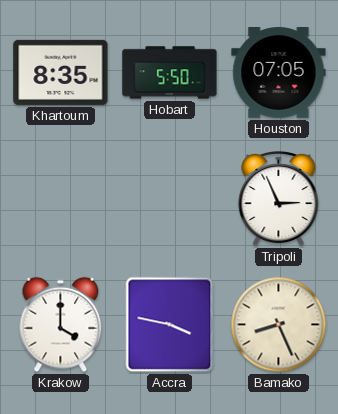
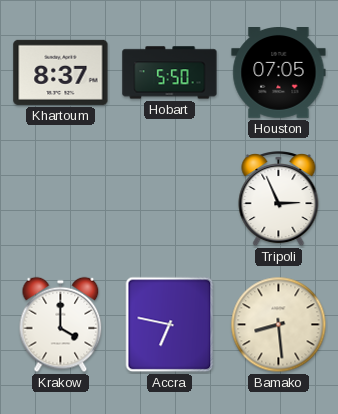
Khartoum: 8:35 -> 8:37
Accra: 3:47 -> 6:47
Bamako: 8:26 -> 8:29
